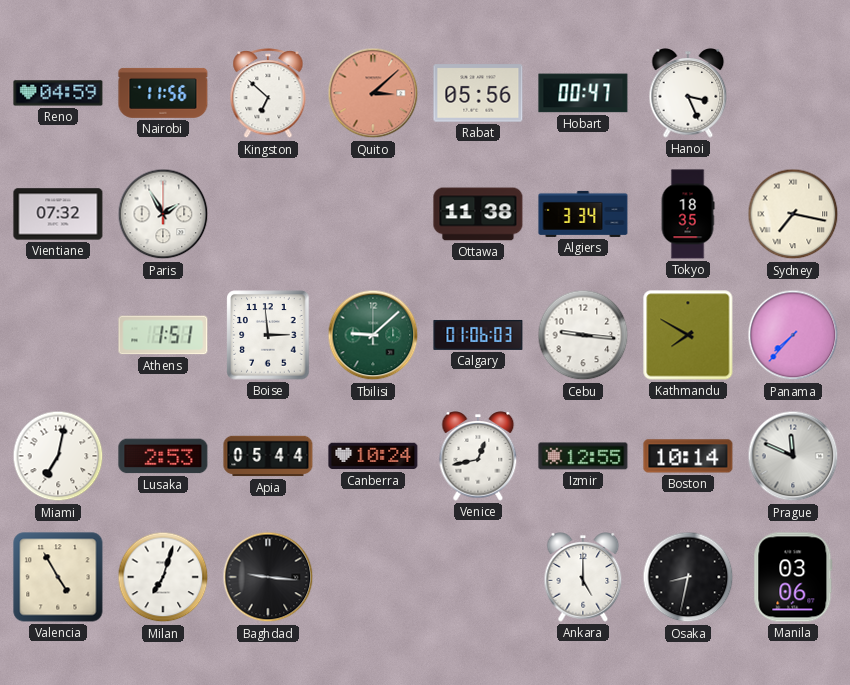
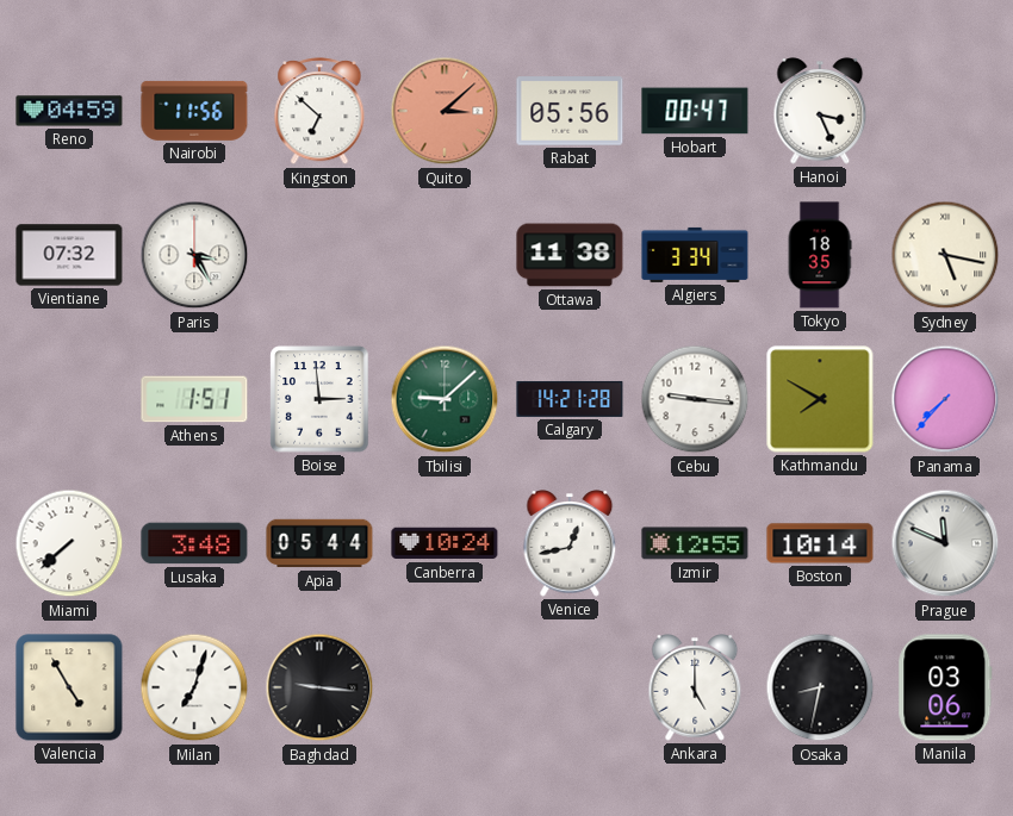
Paris: 1:55 -> 3:25
Sydney: 7:17 -> 5:17
Calgary: 01:06 -> 14:21
Miami: 7:02 -> 7:38
Lusaka: 2:53 -> 3:48
